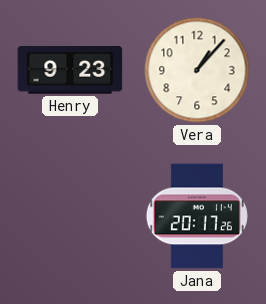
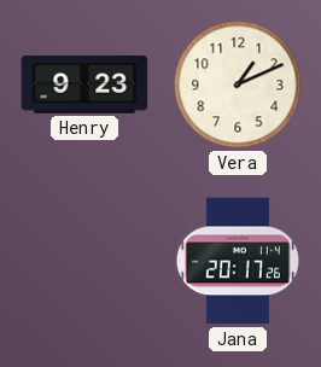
Vera: 1:07 -> 1:11
